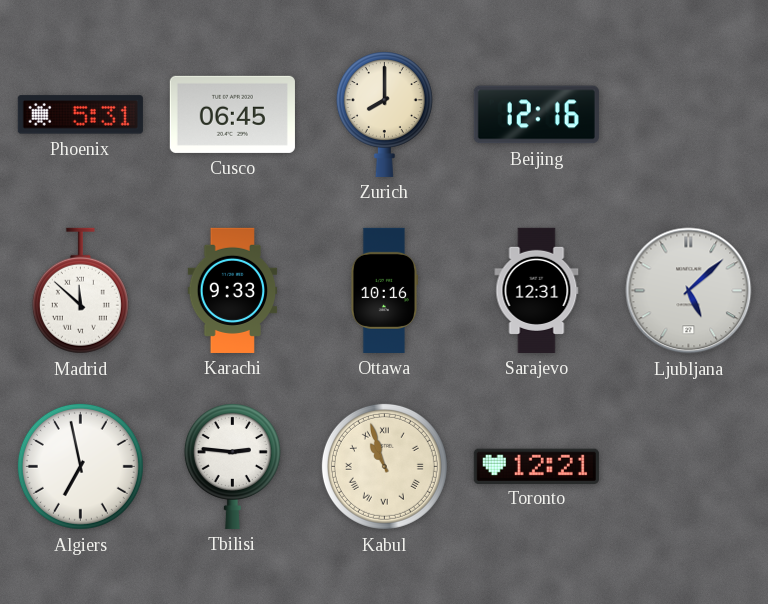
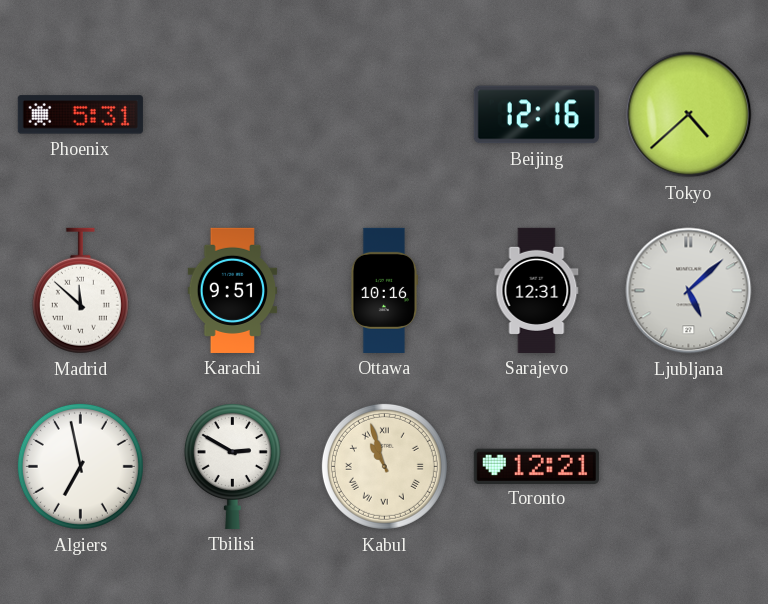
Cusco: 06:45 -> none
Zurich: 8:00 -> none
Tokyo: none -> 4:38
Karachi: 9:33 -> 9:51
Tbilisi: 2:46 -> 2:50
